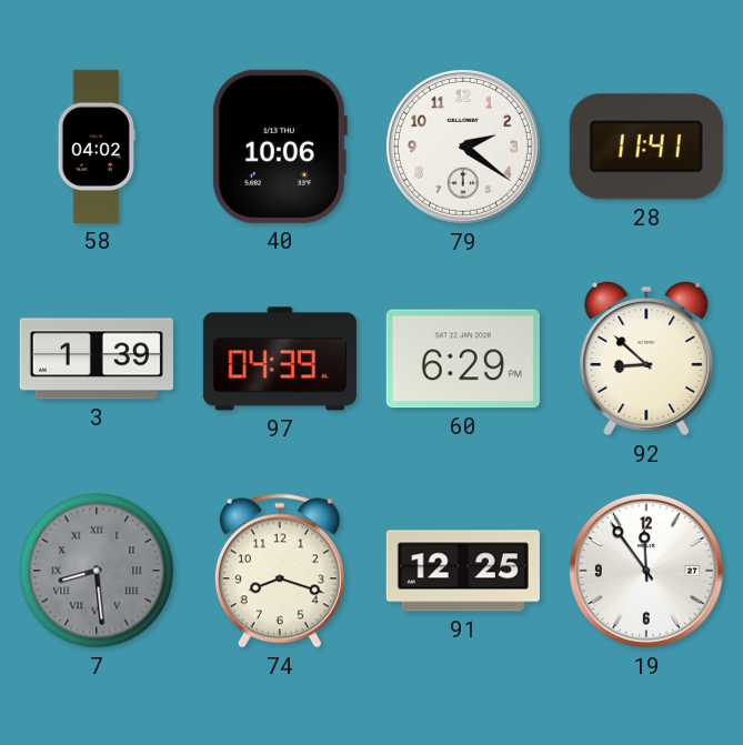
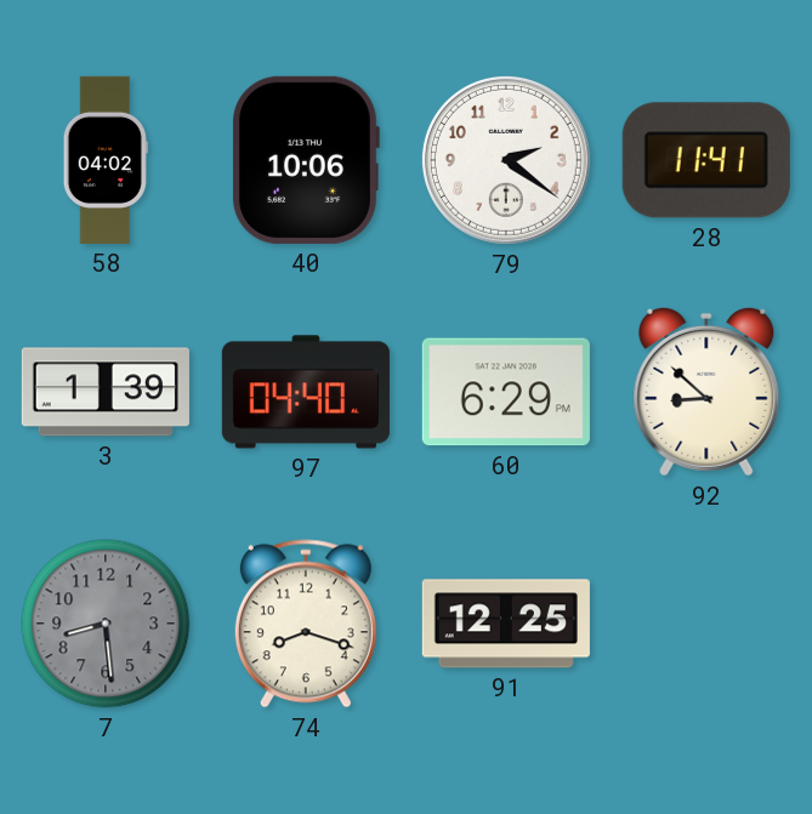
97: 04:39 -> 04:40
7 numerals: Roman -> Arabic
19: 11:54 -> none
